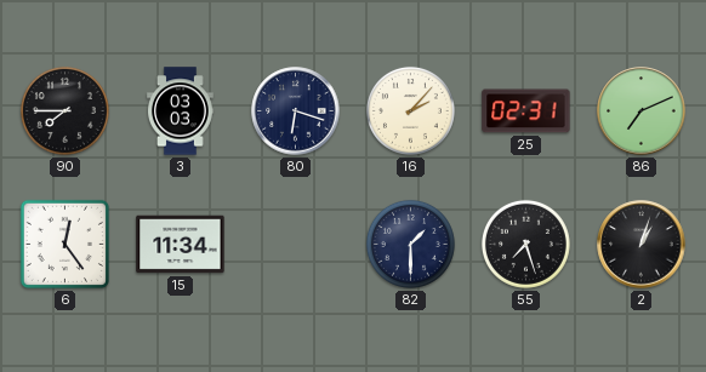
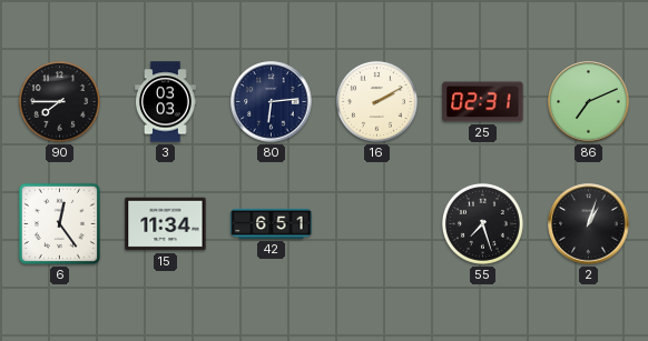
80: 6:18 -> 6:14
16: 2:07 -> 2:10
42: none -> 6:51
82: 1:30 -> none
